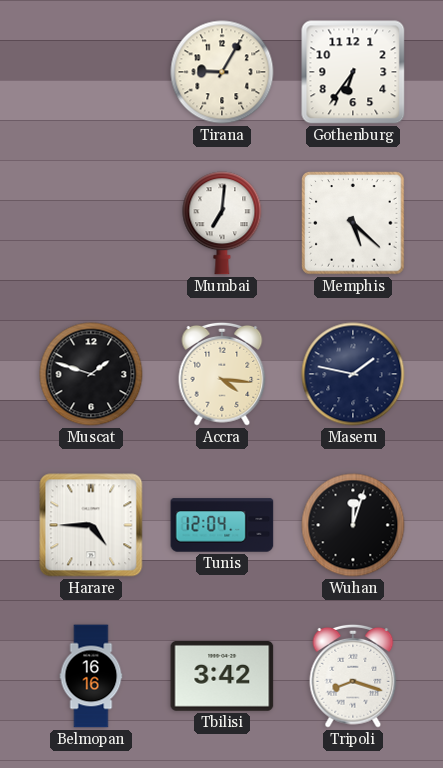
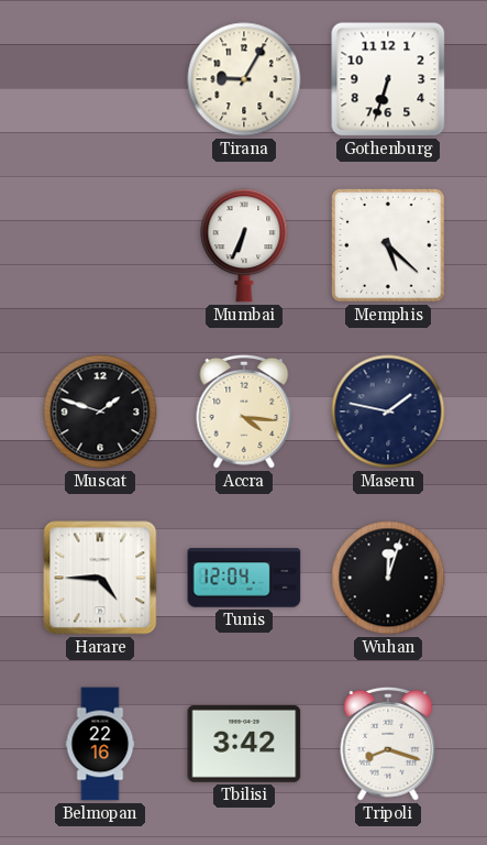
Gothenburg: 6:36 -> 6:33
Mumbai: 7:01 -> 6:34
Belmopan: 16:16 -> 22:16
